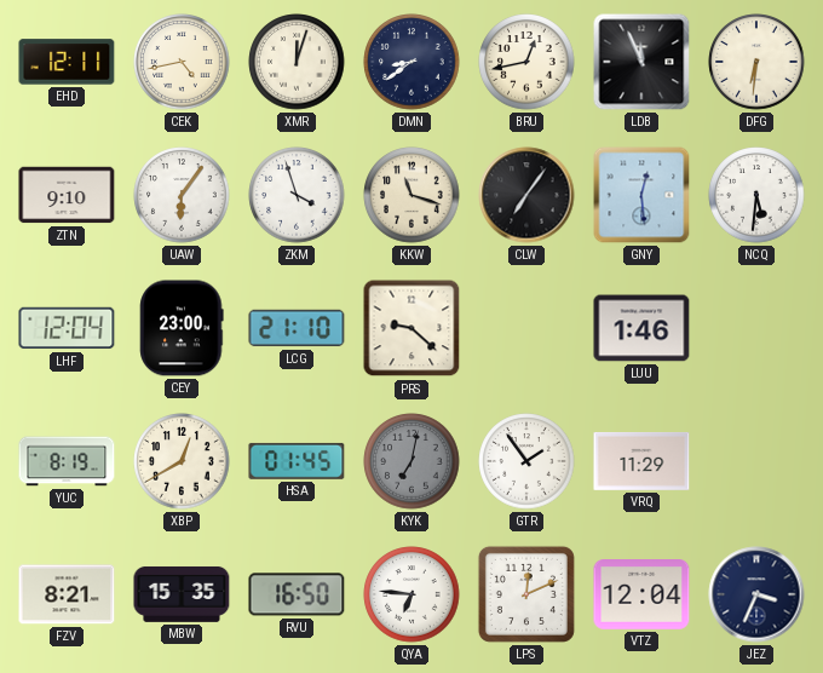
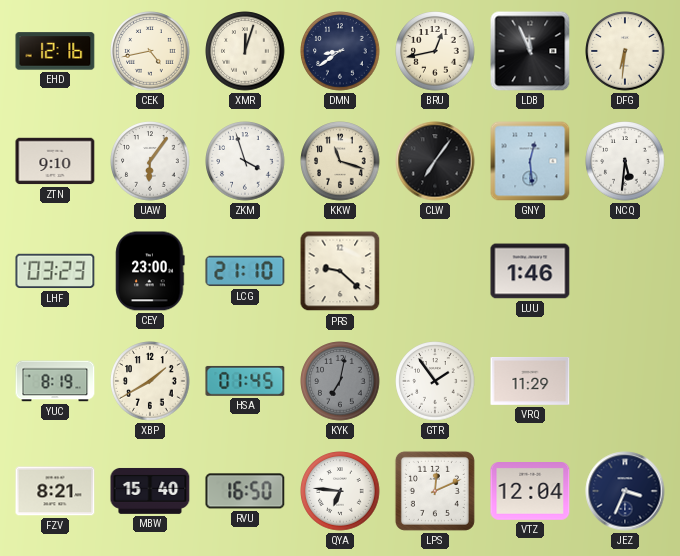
EHD: 12:11 -> 12:16
LHF: 12:04 -> 03:23
XBP: 12:40 -> 1:40
MBW: 15:35 -> 15:40
